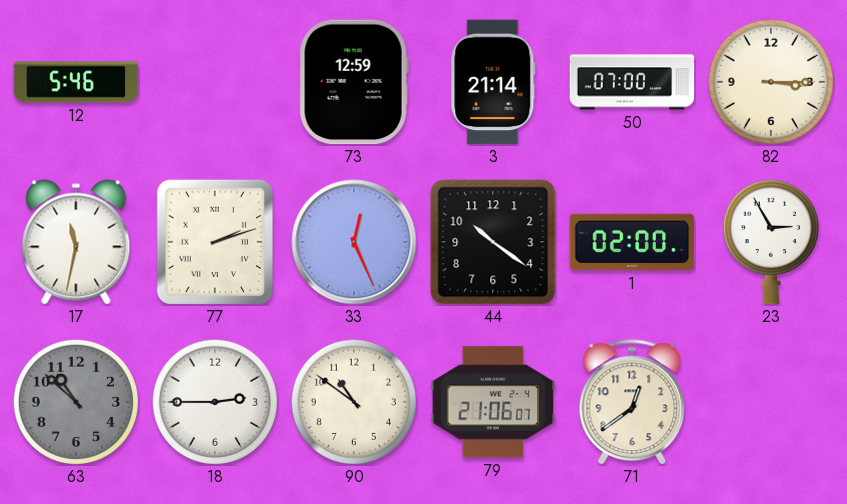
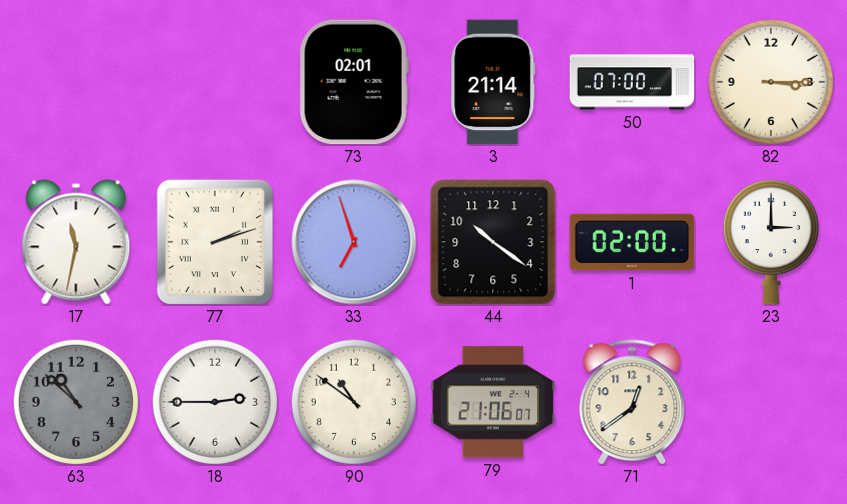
12: 5:46 -> none
73: 12:59 -> 02:01
33: 12:26 -> 6:57
23: 2:55 -> 3:00
